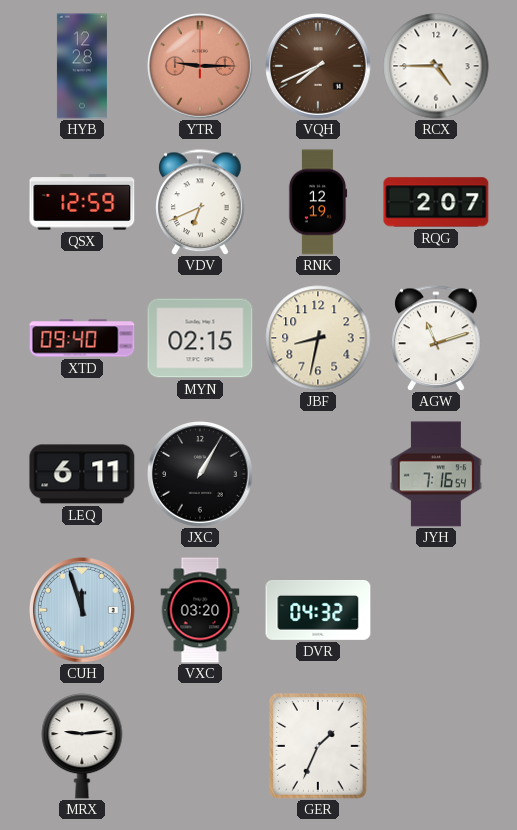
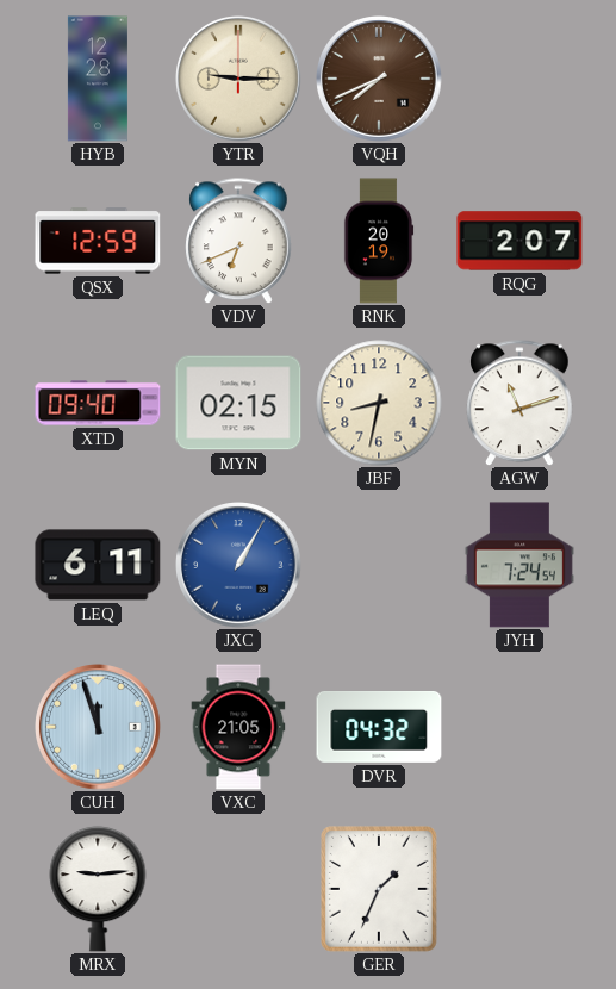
YTR dial: salmon -> cream
RCX: 4:45 -> none
RNK: 12:19 -> 20:19
JXC dial: black -> blue
JYH: 7:16 -> 7:24
VXC: 03:20 -> 21:05
